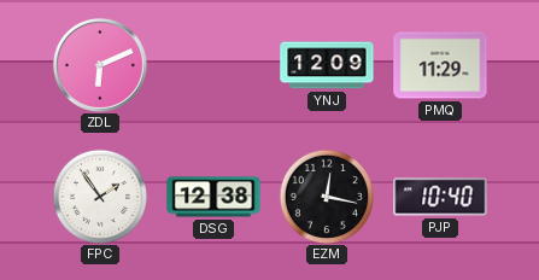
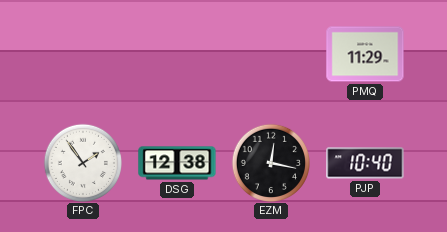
ZDL: 6:11 -> none
YNJ: 12:09 -> none
